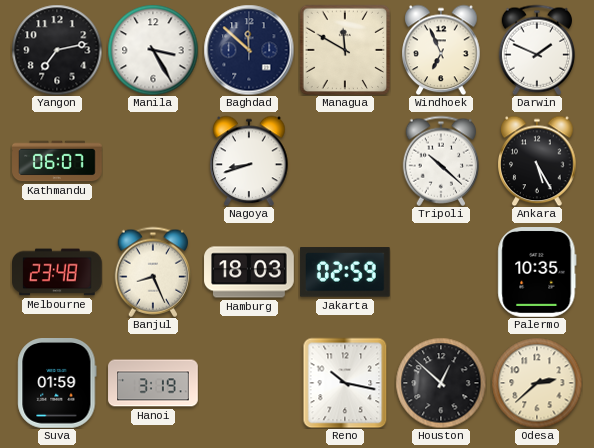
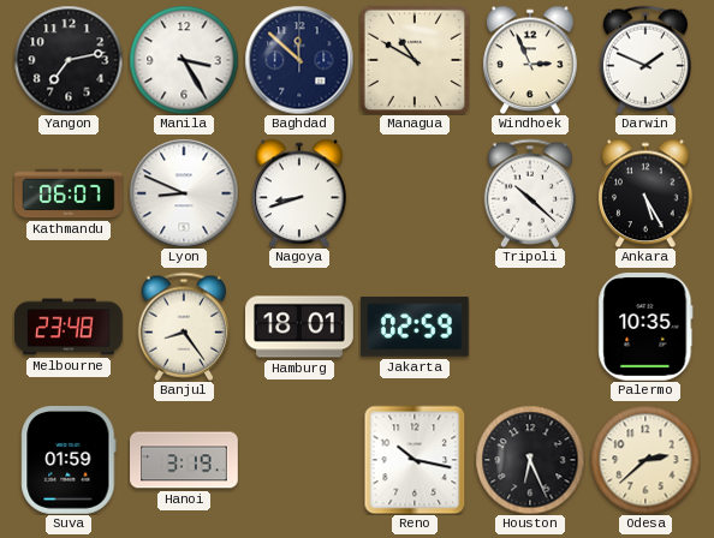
Managua: 11:50 -> 10:50
Windhoek: 6:56 -> 2:56
Lyon: none -> 8:49
Banjul: 8:26 -> 8:24
Hamburg: 18:03 -> 18:01
Houston: 12:52 -> 6:26
